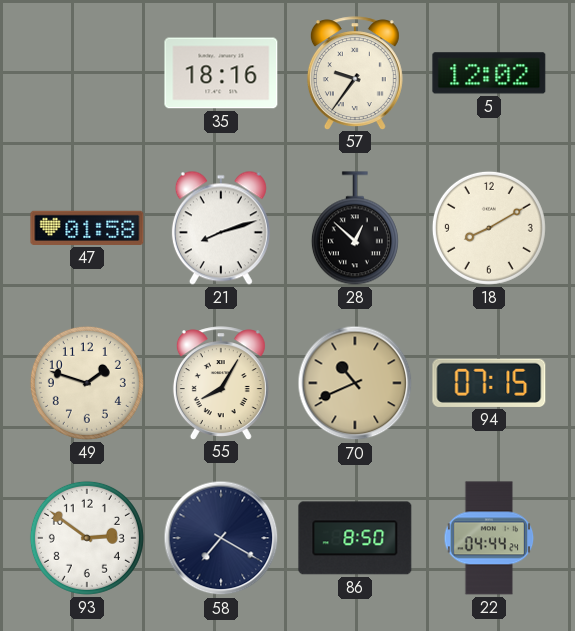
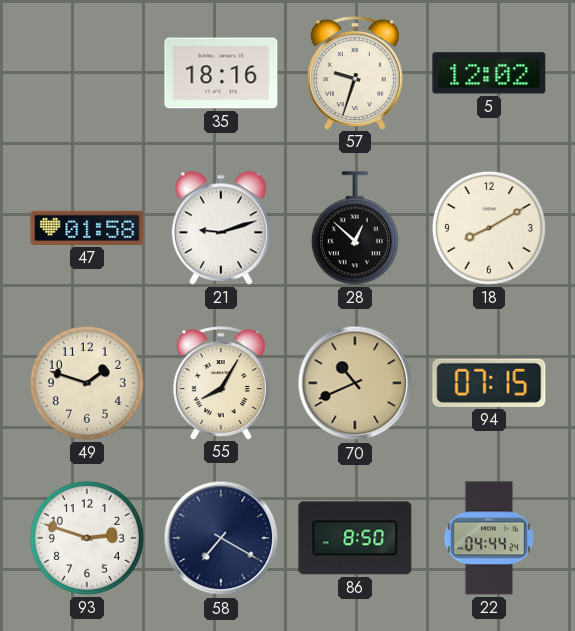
57: 9:36 -> 9:33
21: 8:12 -> 9:12
93: 2:51 -> 2:48
